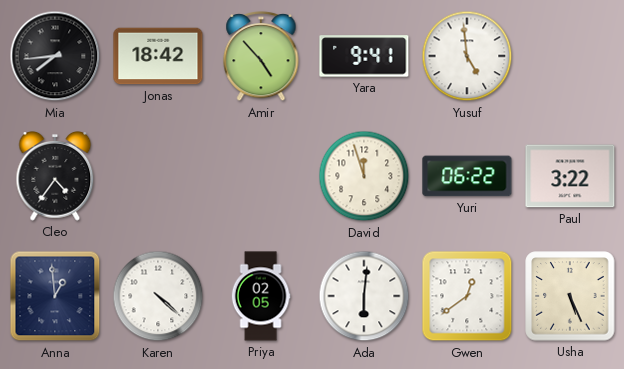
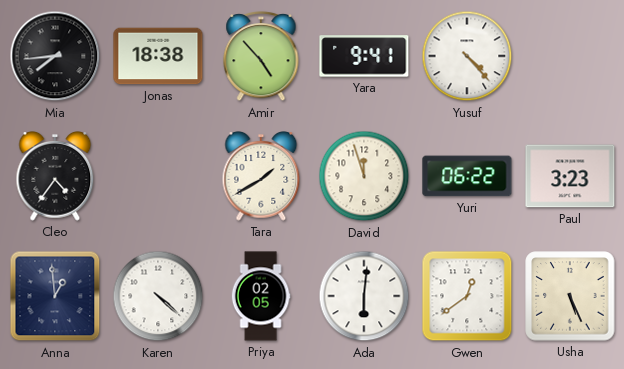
Jonas: 18:42 -> 18:38
Yusuf: 4:59 -> 4:23
Tara: none -> 1:40
Paul: 3:22 -> 3:23
